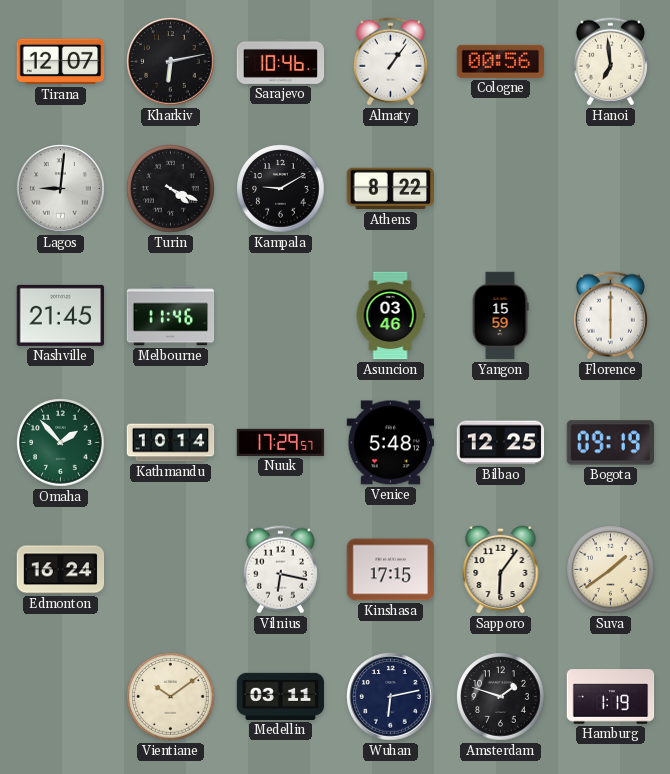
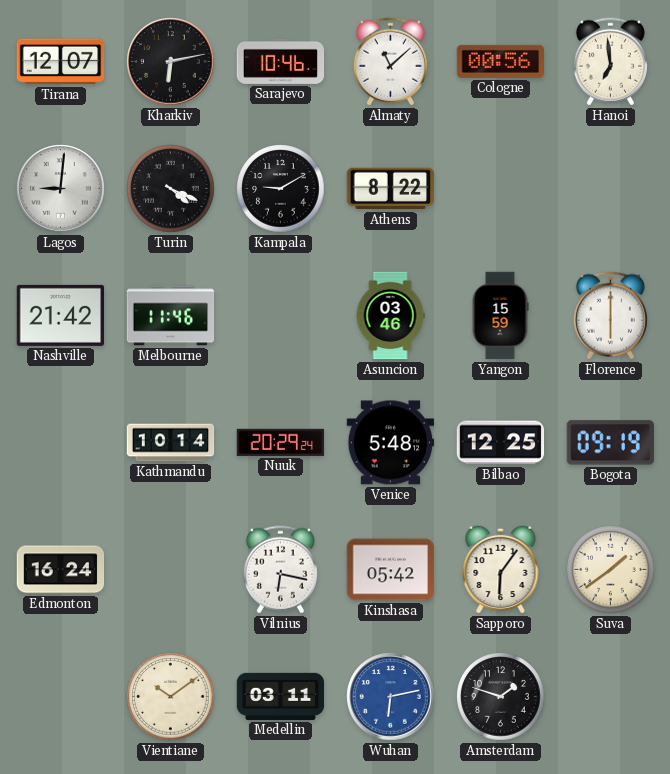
Almaty: 1:06 -> 11:08
Nashville: 21:45 -> 21:42
Omaha: 1:53 -> none
Nuuk: 17:29 -> 20:29
Kinshasa: 17:15 -> 05:42
Wuhan dial: navy -> blue
Hamburg: 1:19 -> none
